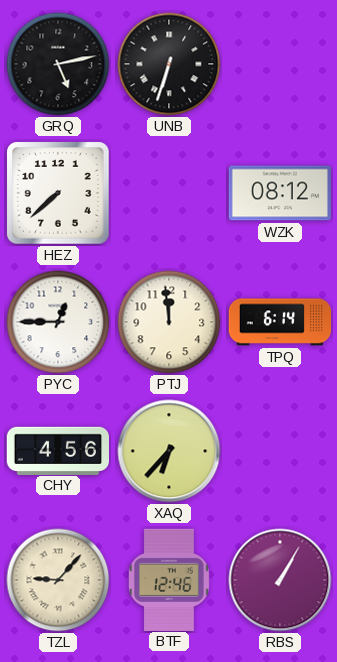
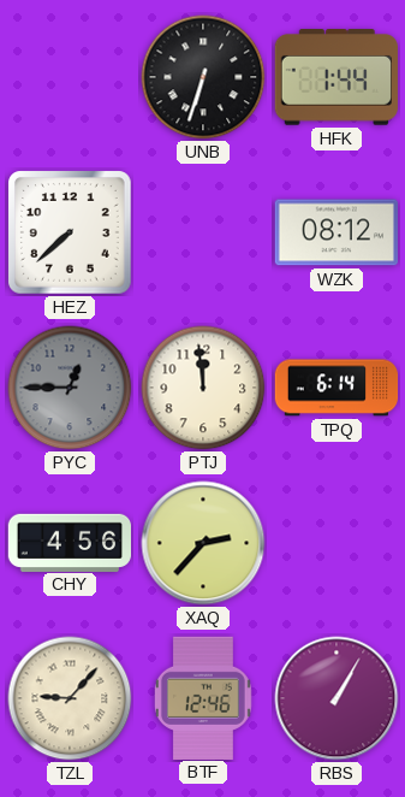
GRQ: 5:13 -> none
HFK: none -> 1:44
PYC dial: white -> grey
XAQ: 6:37 -> 2:37
